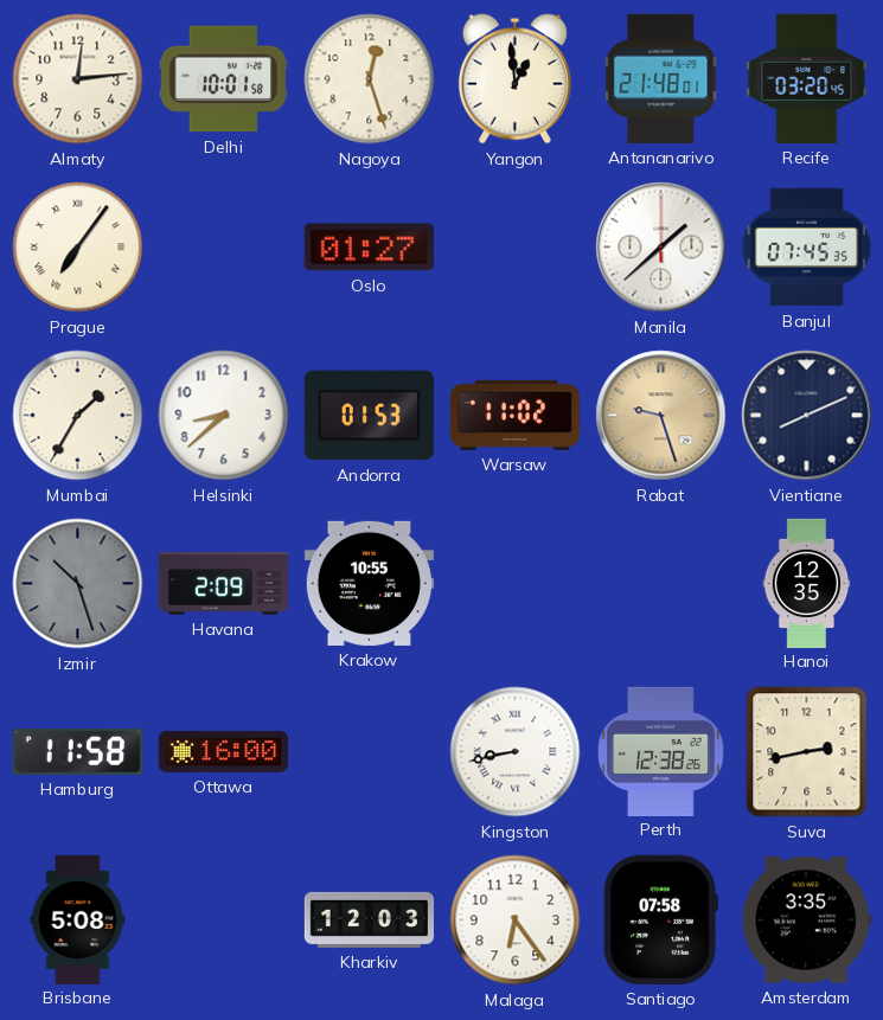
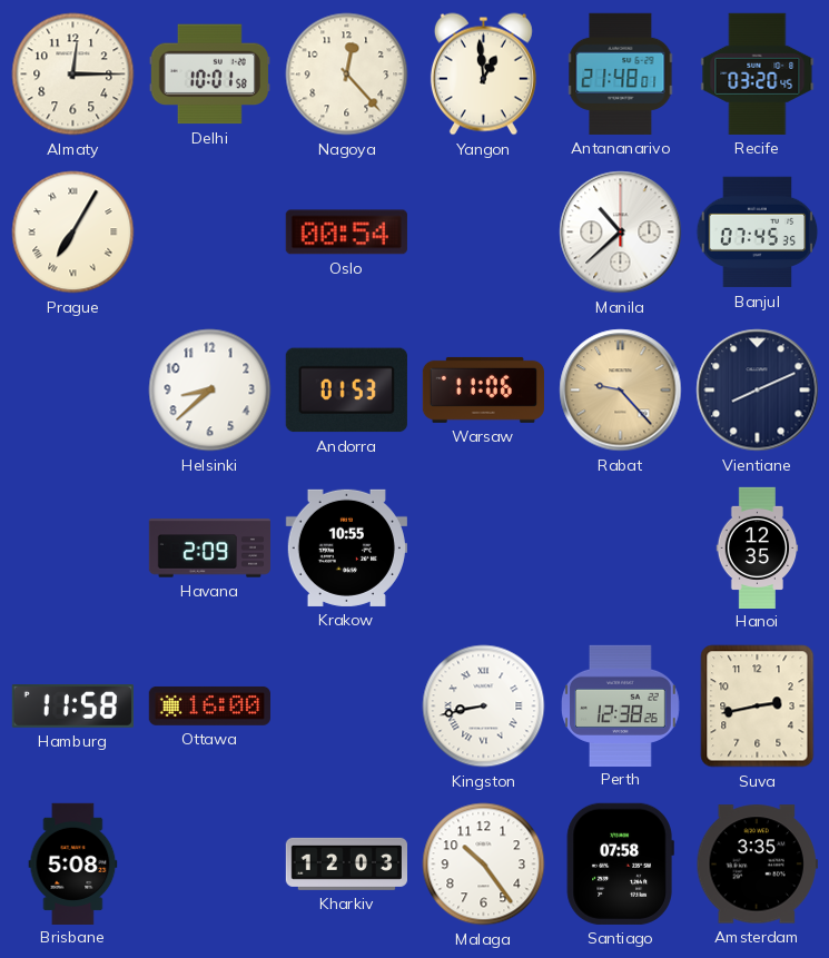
Almaty: 12:14 -> 12:15
Nagoya: 12:27 -> 12:23
Prague: 7:06 -> 7:05
Oslo: 01:27 -> 00:54
Manila: 1:38 -> 10:38
Mumbai: 1:35 -> none
Warsaw: 11:02 -> 11:06
Rabat: 9:27 -> 9:23
Izmir: 10:27 -> none
Malaga: 6:24 -> 10:24
